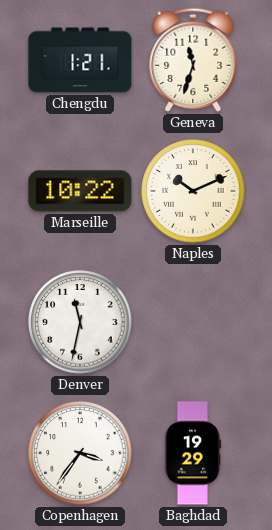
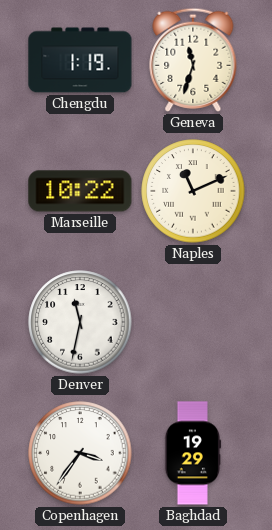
Chengdu: 1:21 -> 1:19
Naples: 10:11 -> 11:11
